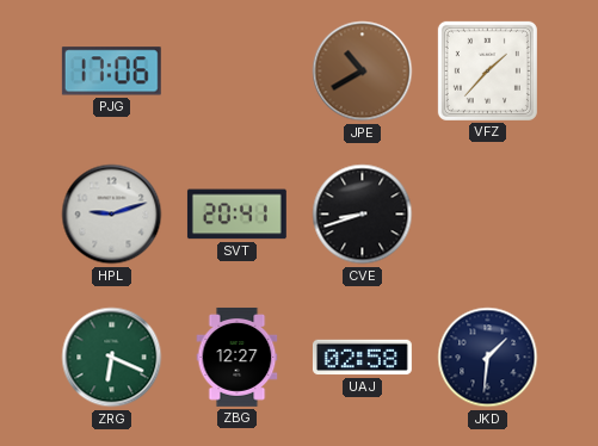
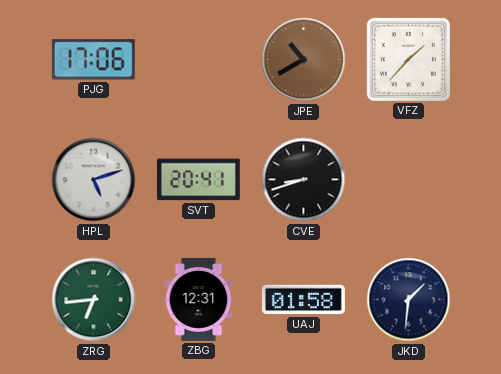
HPL: 9:12 -> 5:12
ZRG: 6:19 -> 6:44
ZBG: 12:27 -> 12:31
UAJ: 02:58 -> 01:58
